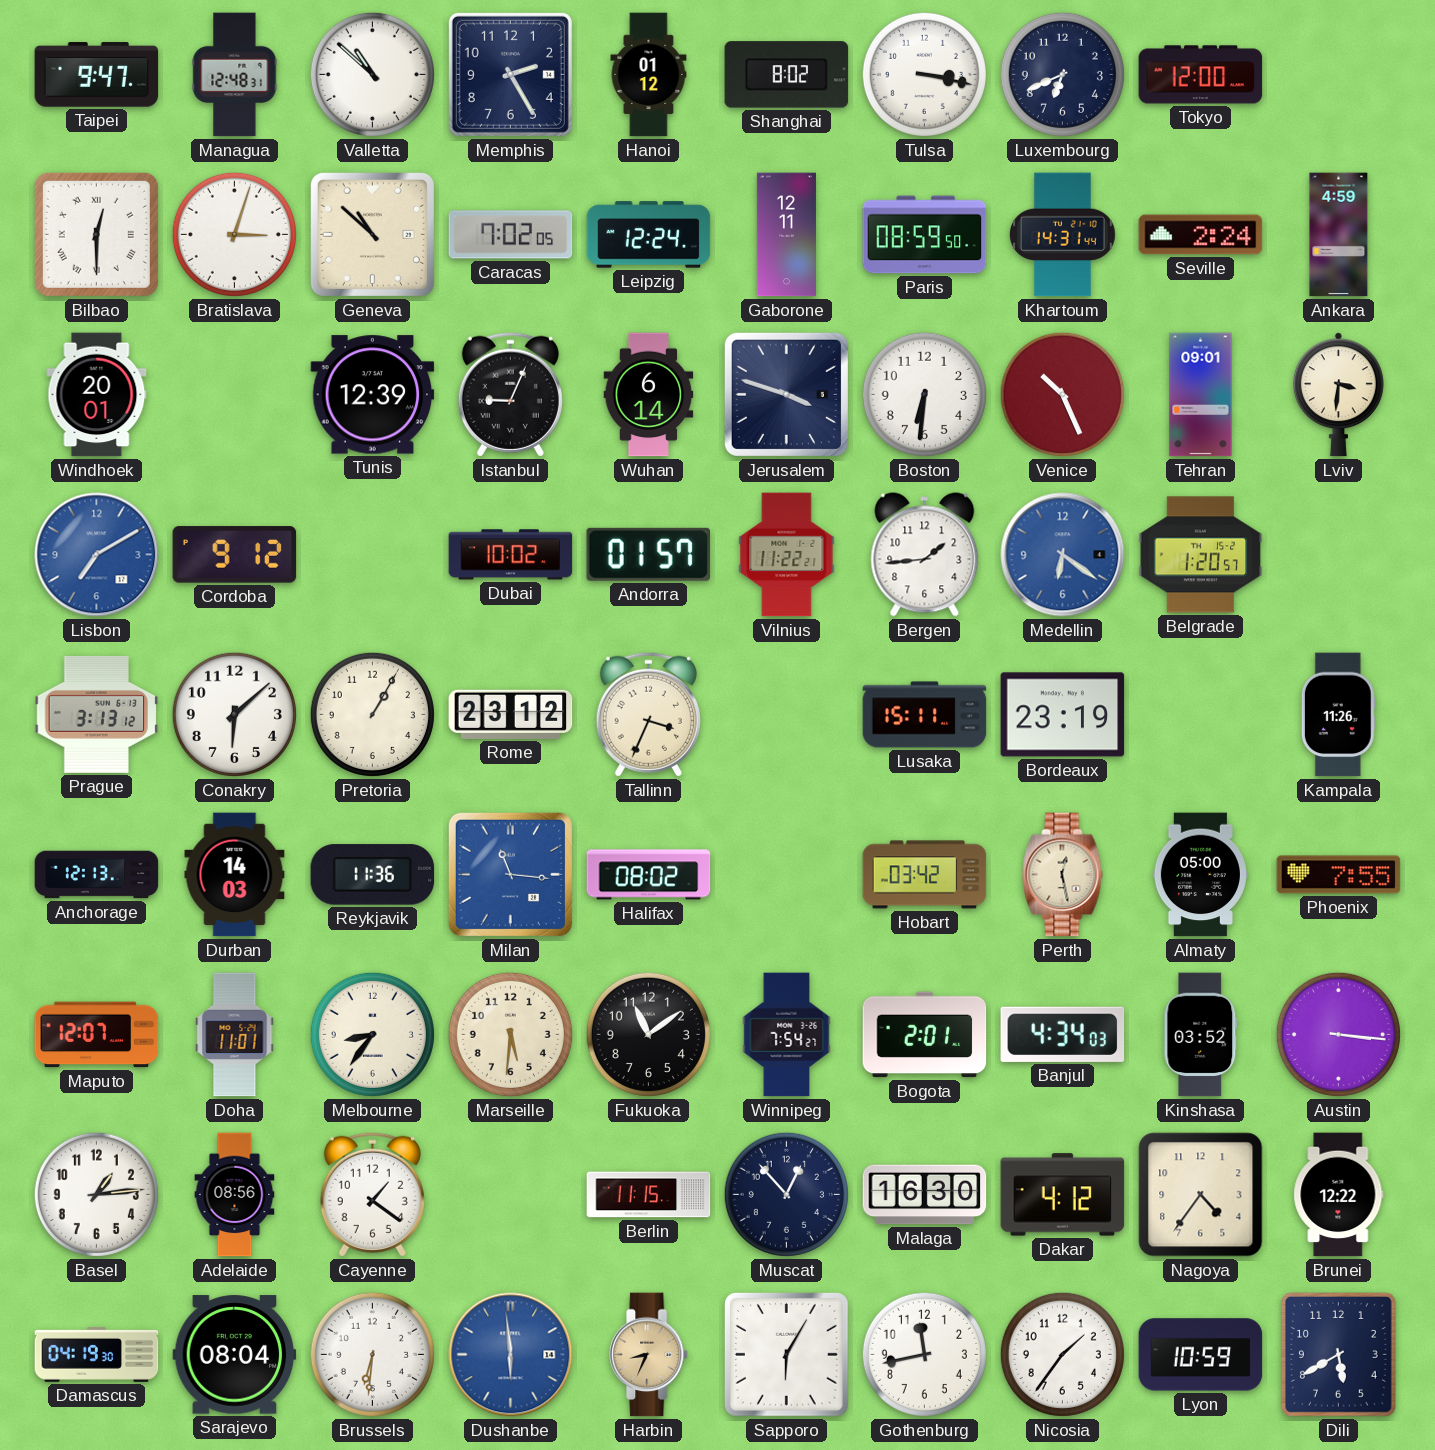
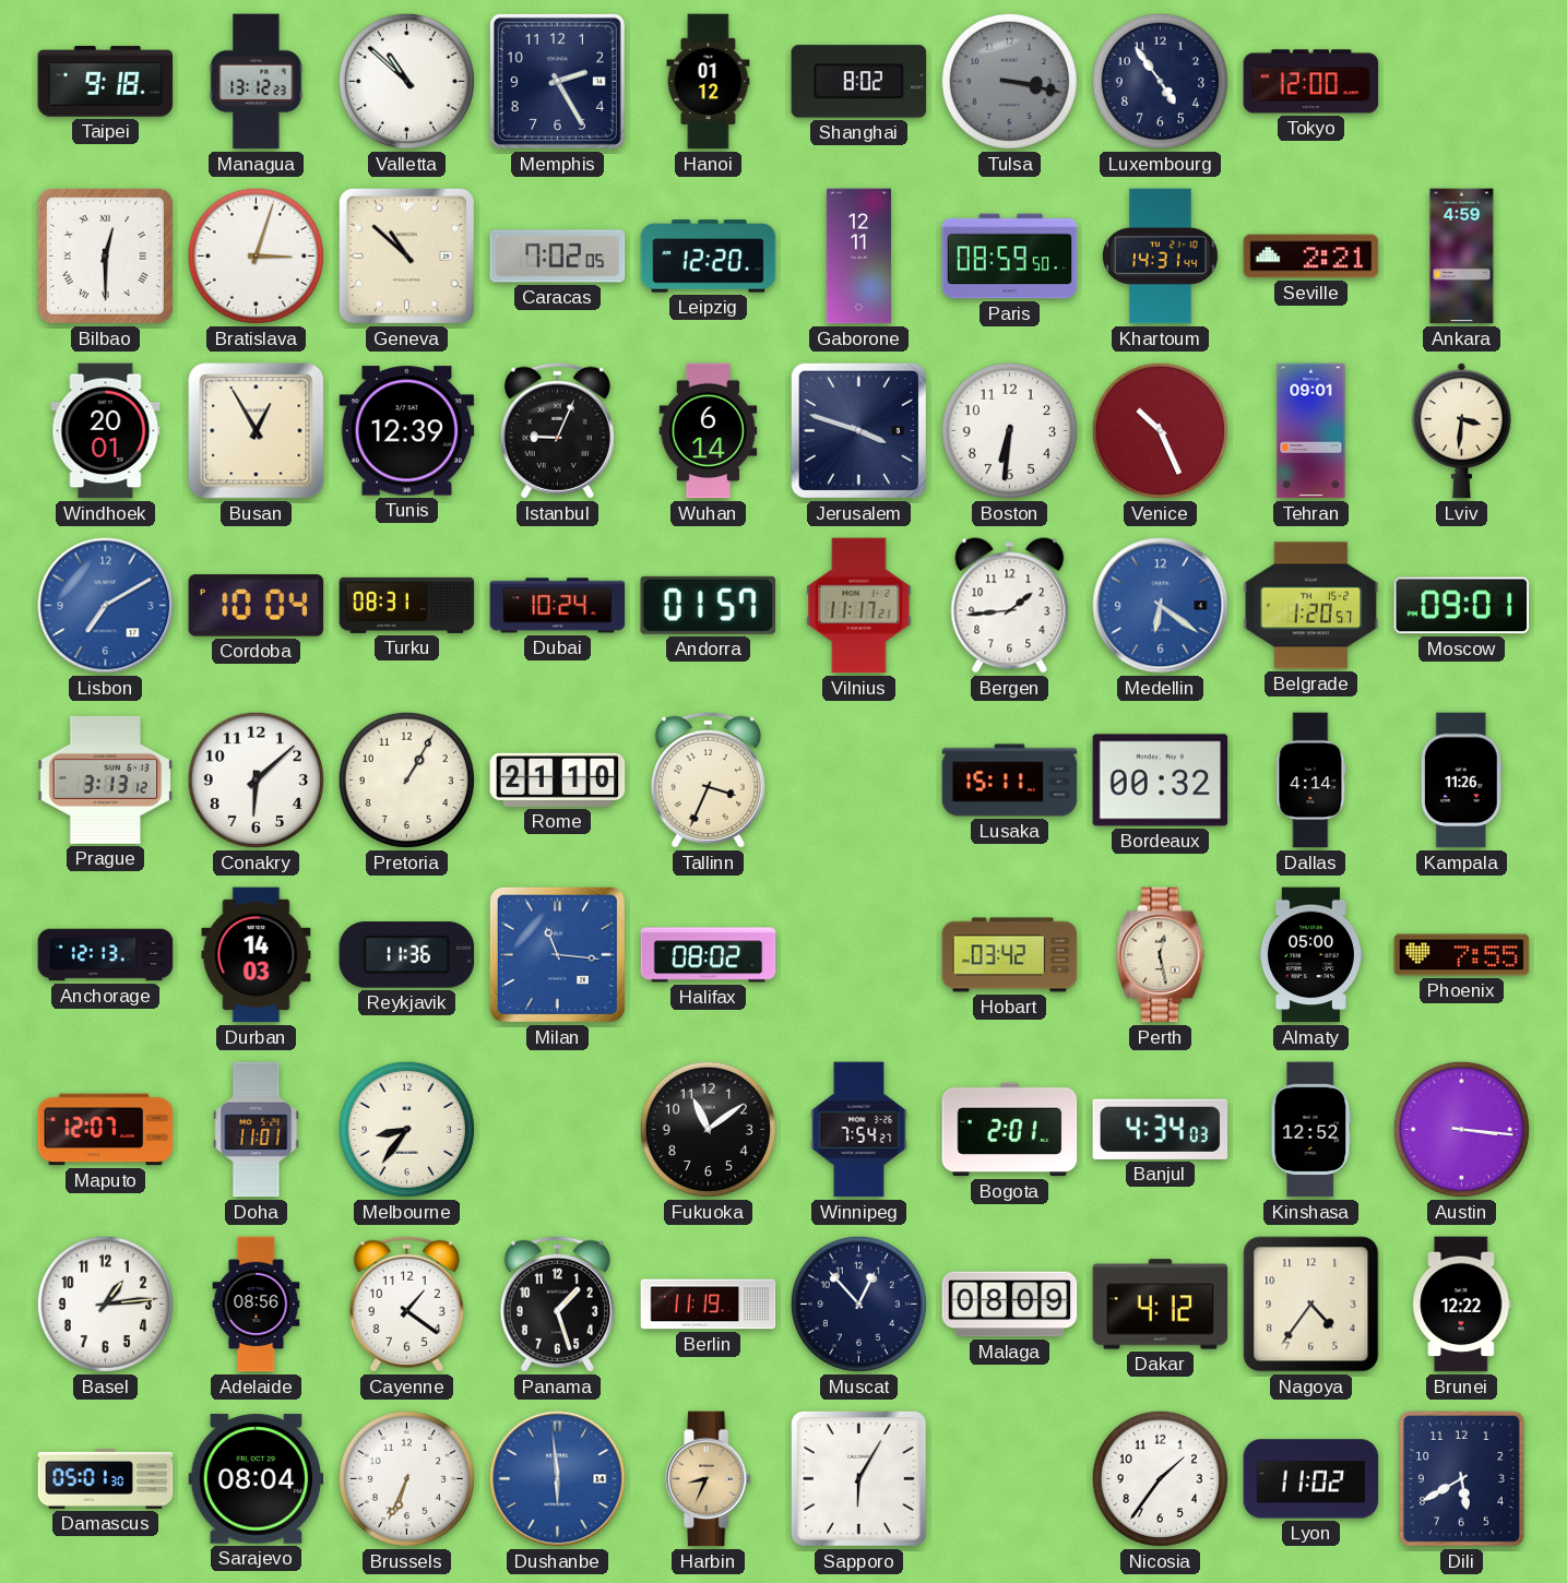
Taipei: 9:47 -> 9:18
Managua: 12:48 -> 13:12
Tulsa dial: white -> grey
Luxembourg: 6:41 -> 4:54
Leipzig: 12:24 -> 12:20
Seville: 2:24 -> 2:21
Busan: none -> 12:55
Cordoba: 9:12 -> 10:04
Turku: none -> 08:31
Dubai: 10:02 -> 10:24
Vilnius: 11:22 -> 11:17
Moscow: none -> 09:01
Rome: 23:12 -> 21:10
Bordeaux: 23:19 -> 00:32
Dallas: none -> 4:14
Marseille: 5:31 -> none
Kinshasa: 03:52 -> 12:52
Panama: none -> 1:27
Berlin: 11:15 -> 11:19
Malaga: 16:30 -> 08:09
Damascus: 04:19 -> 05:01
Brussels: 6:31 -> 6:34
Gothenburg: 11:43 -> none
Lyon: 10:59 -> 11:02
